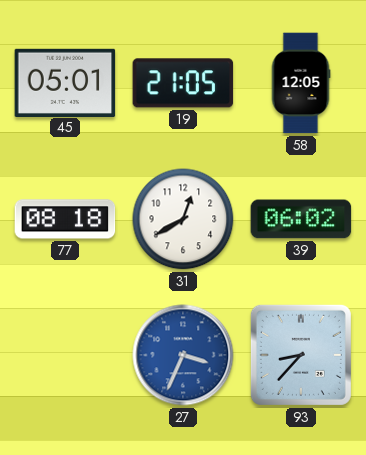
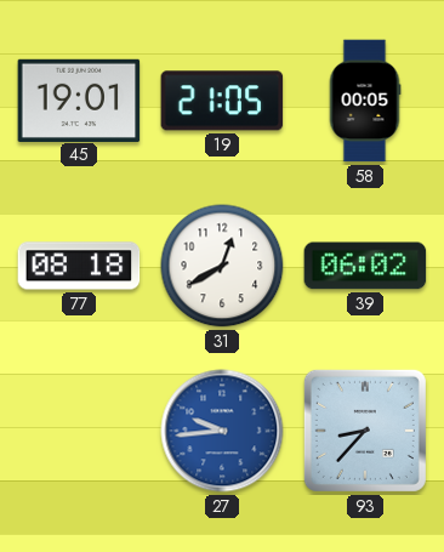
45: 05:01 -> 19:01
58: 12:05 -> 00:05
27: 3:34 -> 9:44
